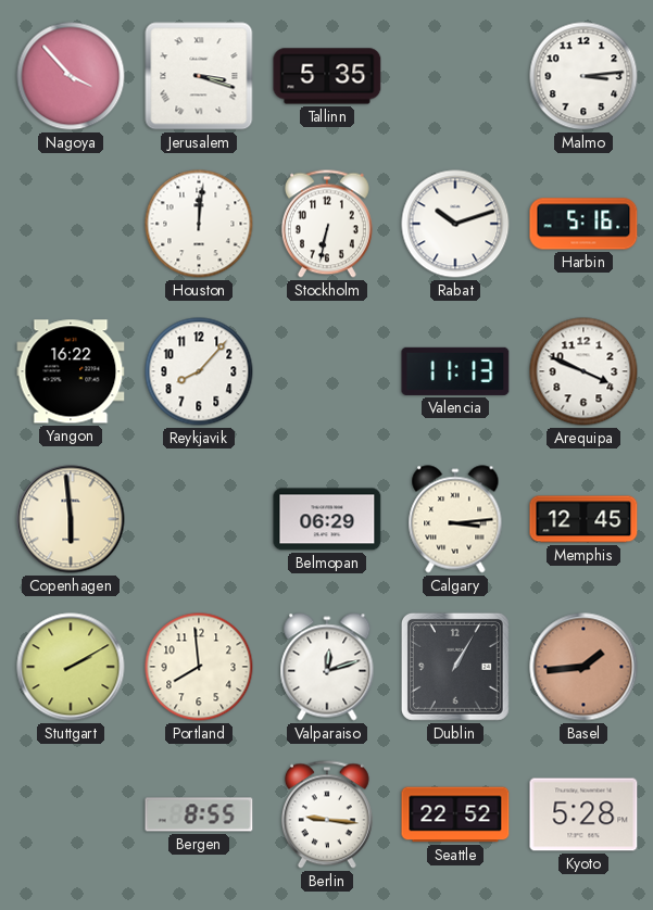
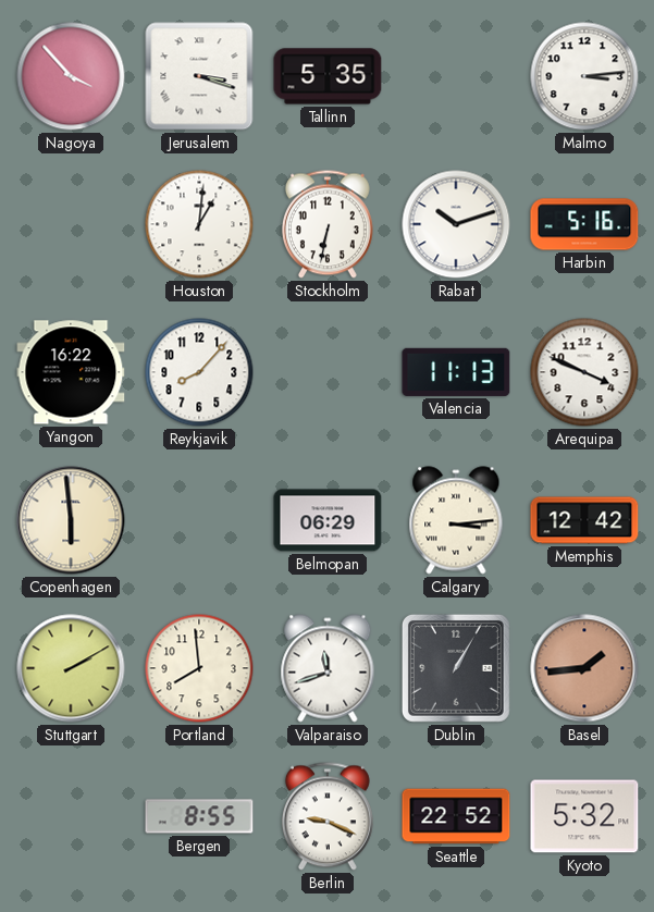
Houston: 12:01 -> 1:01
Memphis: 12:45 -> 12:42
Valparaiso: 12:12 -> 11:42
Berlin: 9:16 -> 9:19
Kyoto: 5:28 -> 5:32
